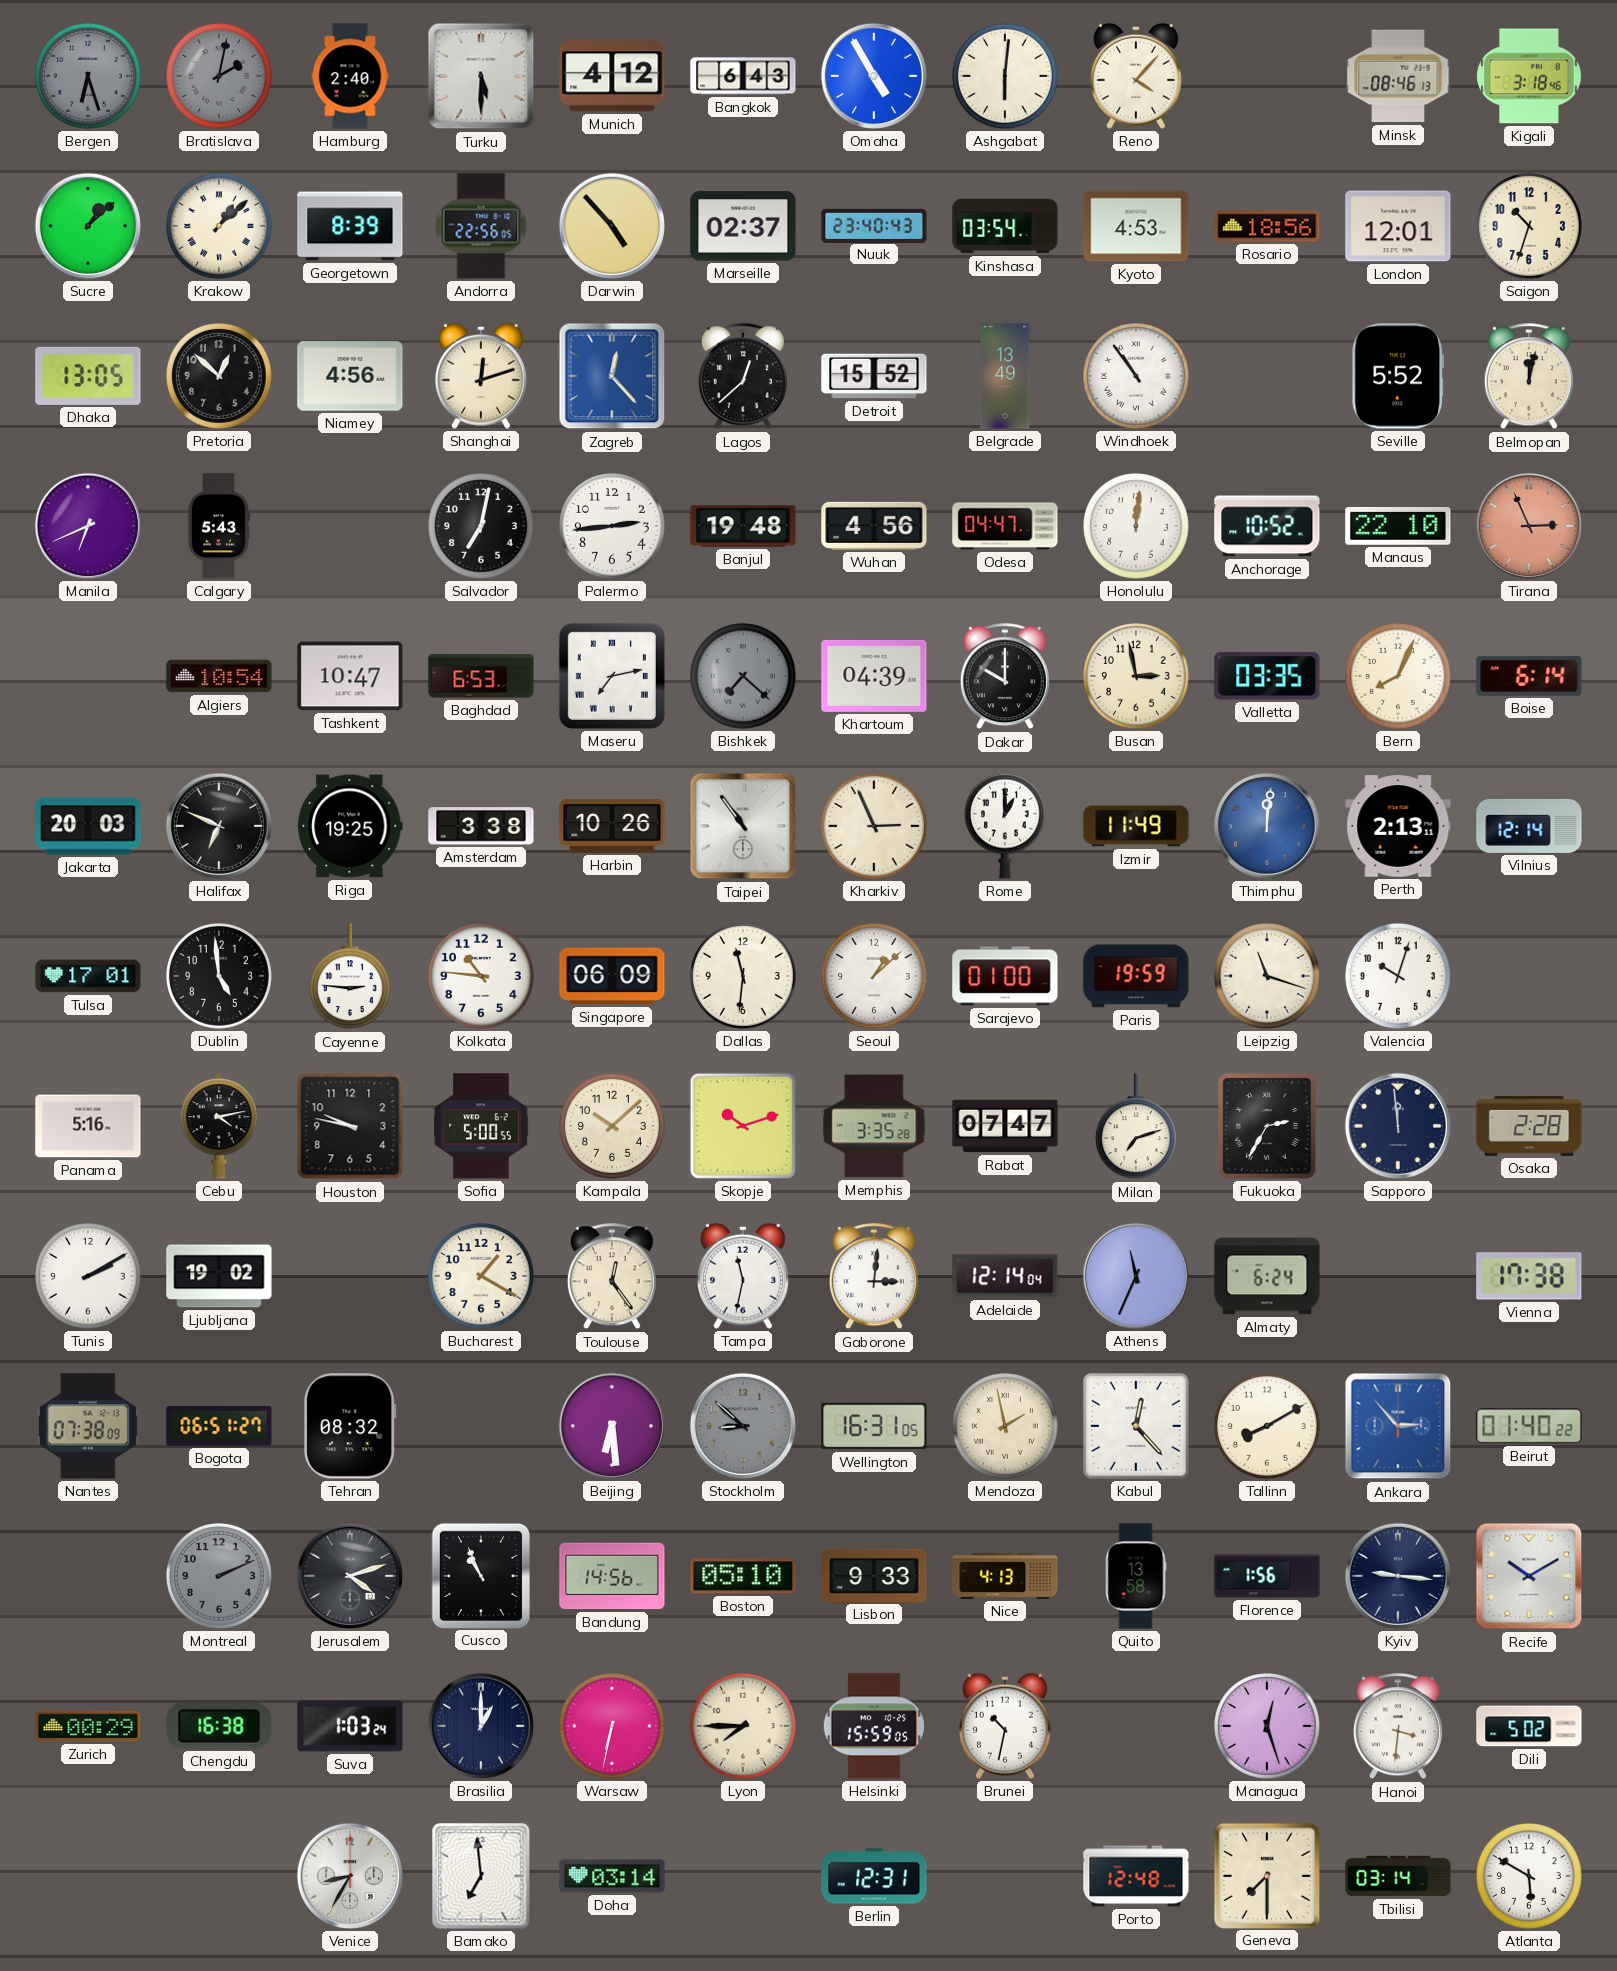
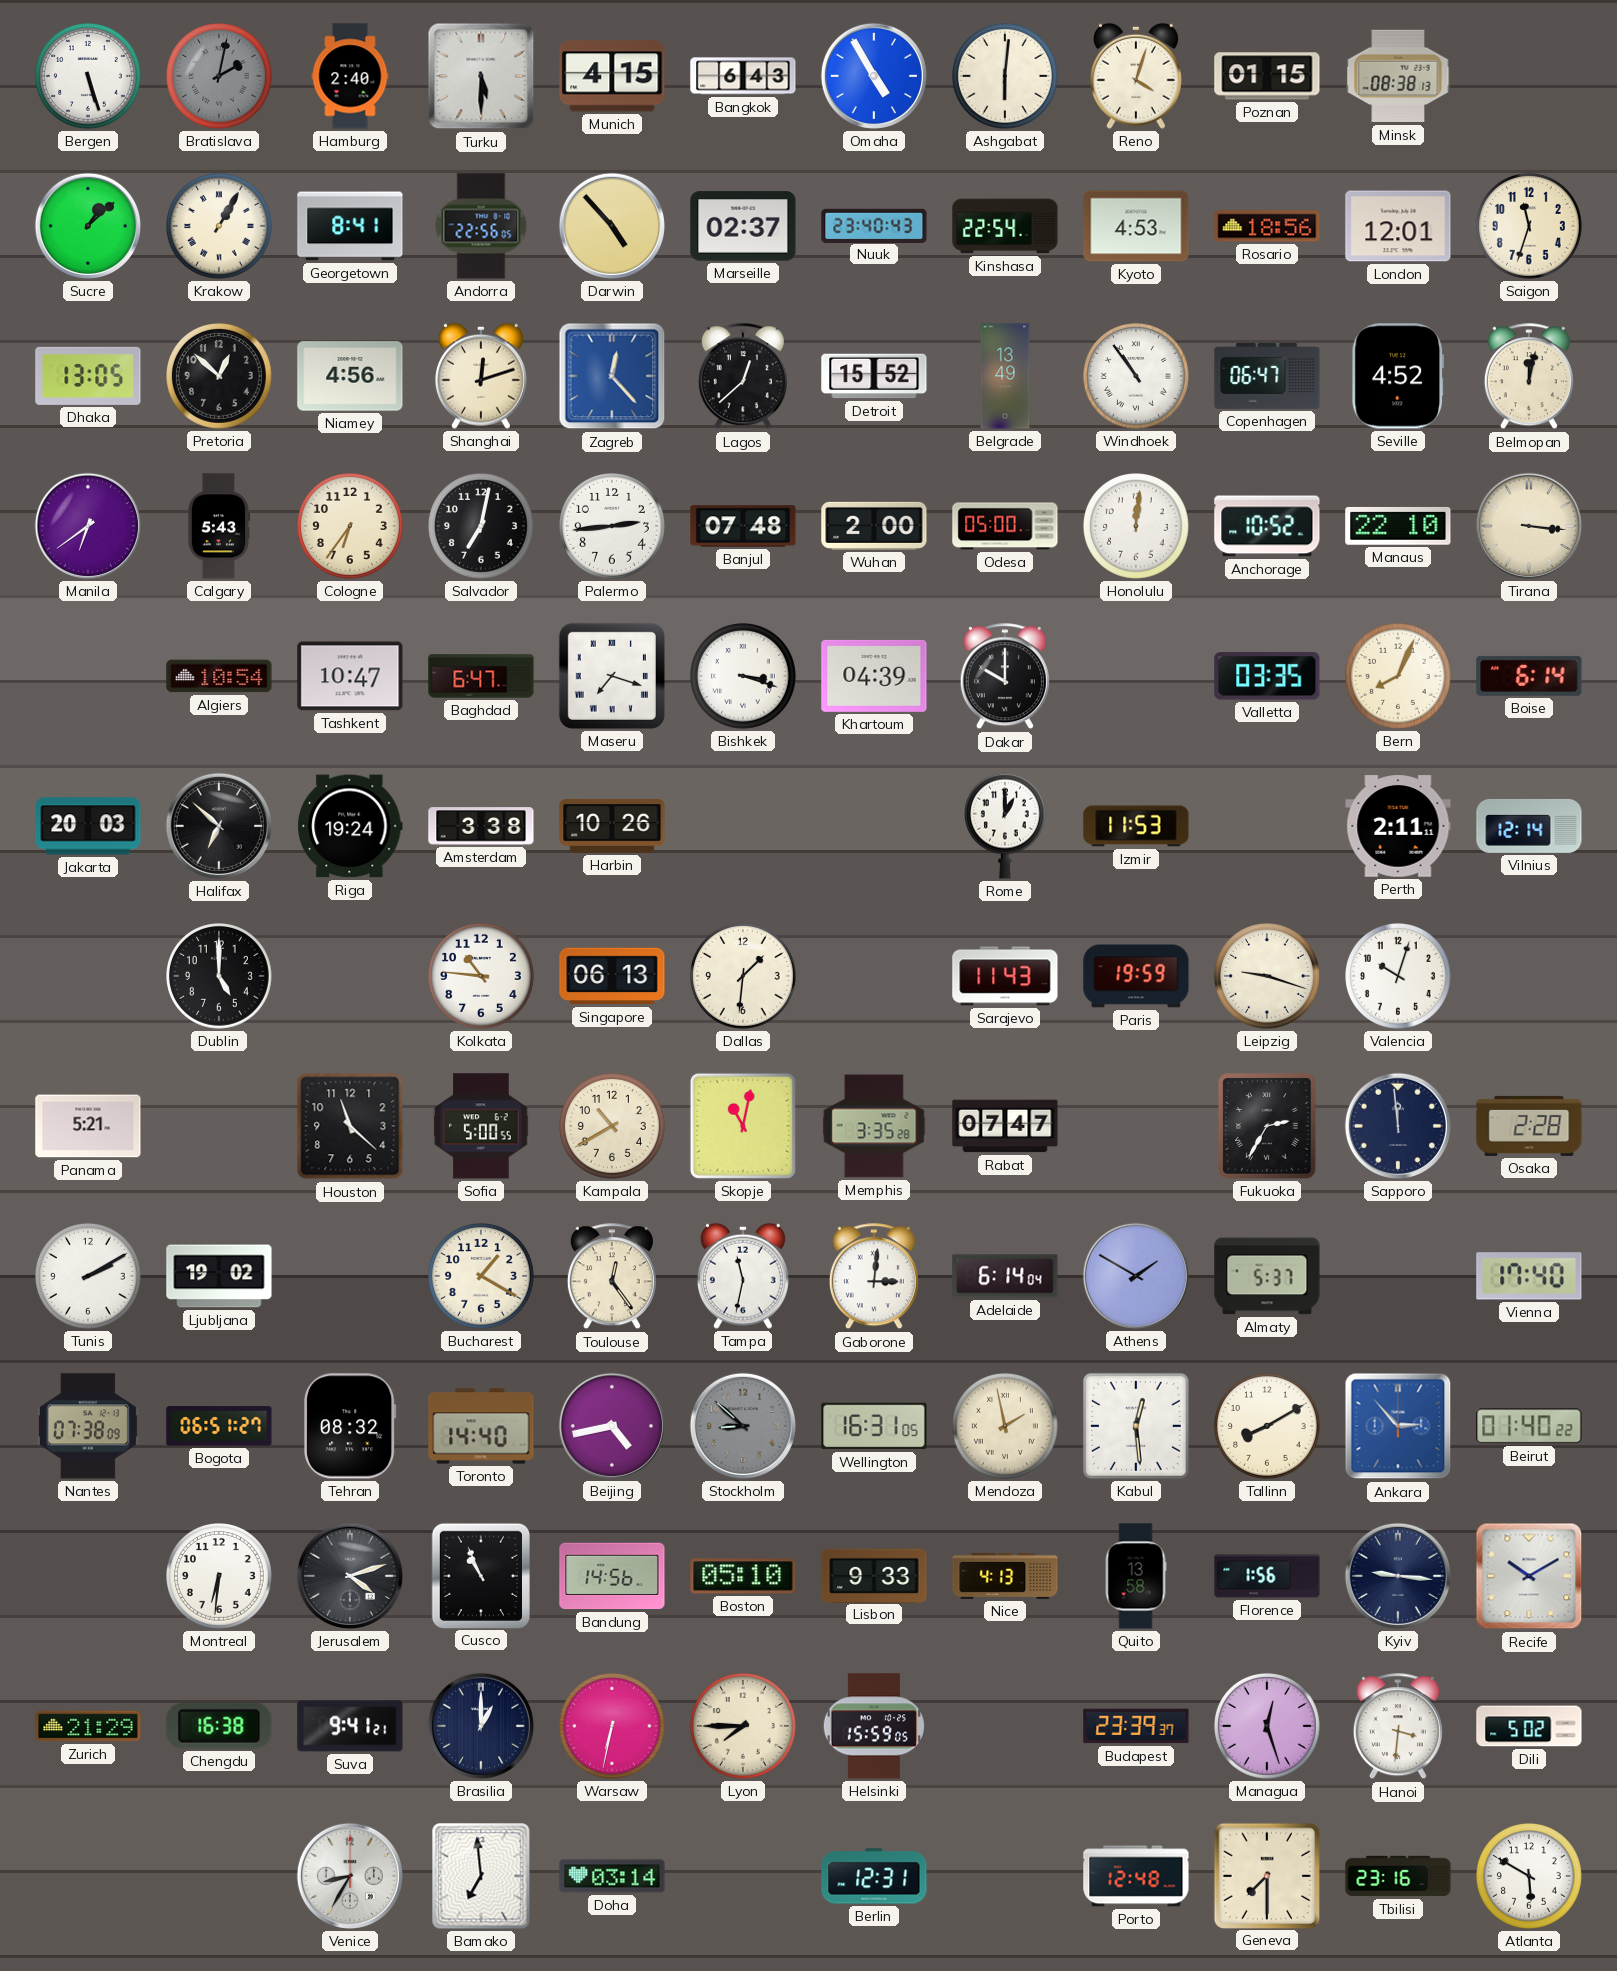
Bergen: 6:27 -> 5:27
Bergen dial: grey -> white
Munich: 4:12 -> 4:15
Reno: 4:07 -> 4:03
Poznan: none -> 01:15
Minsk: 08:46 -> 08:38
Kigali: 3:18 -> none
Krakow: 1:08 -> 1:05
Georgetown: 8:39 -> 8:41
Kinshasa: 03:54 -> 22:54
Saigon: 10:33 -> 11:33
Copenhagen: none -> 06:47
Seville: 5:52 -> 4:52
Manila: 6:41 -> 6:39
Cologne: none -> 6:36
Banjul: 19:48 -> 07:48
Wuhan: 4:56 -> 2:00
Odesa: 04:47 -> 05:00
Tirana: 2:56 -> 3:16
Tirana dial: salmon -> cream
Baghdad: 6:53 -> 6:47
Maseru: 7:13 -> 7:18
Bishkek: 7:22 -> 3:18
Bishkek dial: grey -> white
Busan: 2:58 -> none
Halifax: 6:49 -> 6:52
Riga: 19:25 -> 19:24
Taipei: 10:54 -> none
Kharkiv: 2:56 -> none
Izmir: 11:49 -> 11:53
Thimphu: 12:01 -> none
Perth: 2:13 -> 2:11
Tulsa: 17:01 -> none
Dublin: 4:59 -> 5:00
Cayenne: 2:46 -> none
Singapore: 06:09 -> 06:13
Dallas: 11:31 -> 1:31
Seoul: 1:08 -> none
Sarajevo: 01:00 -> 11:43
Leipzig: 11:18 -> 9:18
Panama: 5:16 -> 5:21
Cebu: 4:13 -> none
Houston: 9:47 -> 11:22
Kampala: 10:08 -> 10:40
Skopje: 10:12 -> 11:02
Milan: 7:12 -> none
Adelaide: 12:14 -> 6:14
Athens: 11:34 -> 1:50
Almaty: 6:24 -> 5:37
Vienna: 17:38 -> 17:40
Toronto: none -> 14:40
Beijing: 6:29 -> 4:43
Kabul: 12:23 -> 12:29
Montreal: 2:11 -> 6:31
Montreal dial: grey -> white
Zurich: 00:29 -> 21:29
Suva: 1:03 -> 9:41
Brunei: 10:32 -> none
Budapest: none -> 23:39
Tbilisi: 03:14 -> 23:16
